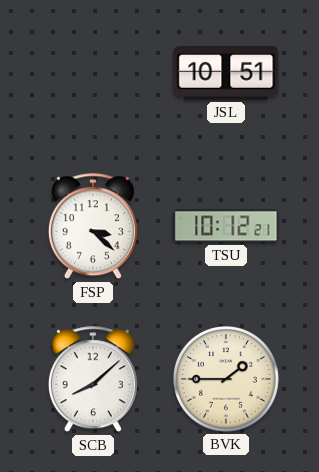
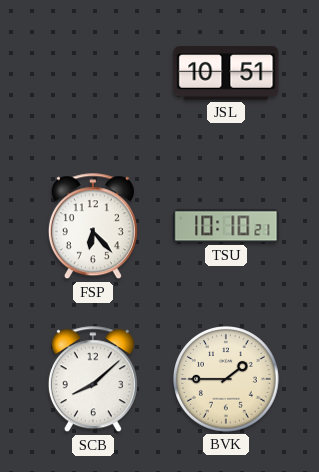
FSP: 3:22 -> 6:23
TSU: 10:12 -> 10:10
